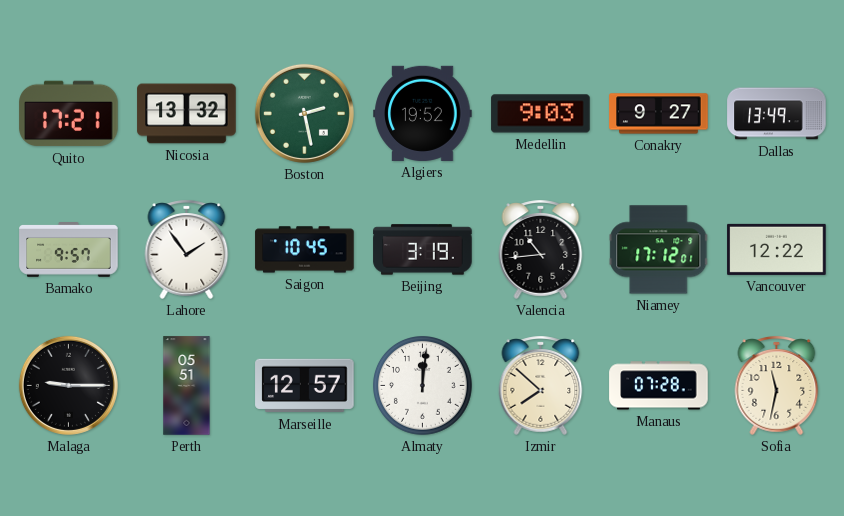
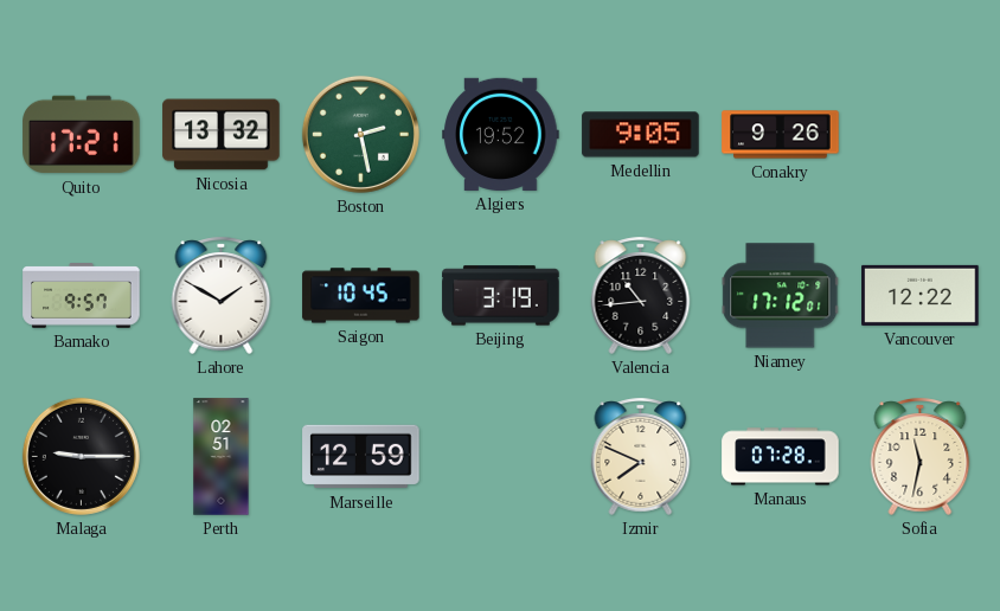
Medellin: 9:03 -> 9:05
Conakry: 9:27 -> 9:26
Dallas: 13:49 -> none
Lahore: 1:54 -> 1:50
Perth: 05:51 -> 02:51
Marseille: 12:57 -> 12:59
Almaty: 12:01 -> none
Izmir: 7:52 -> 7:49
